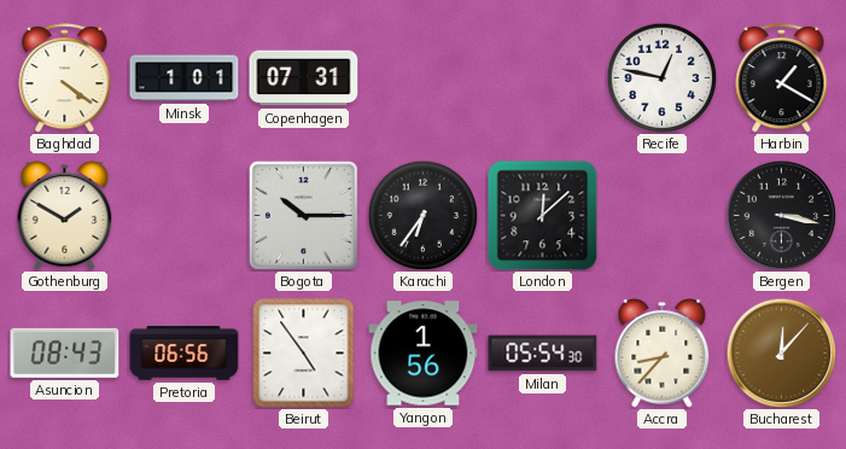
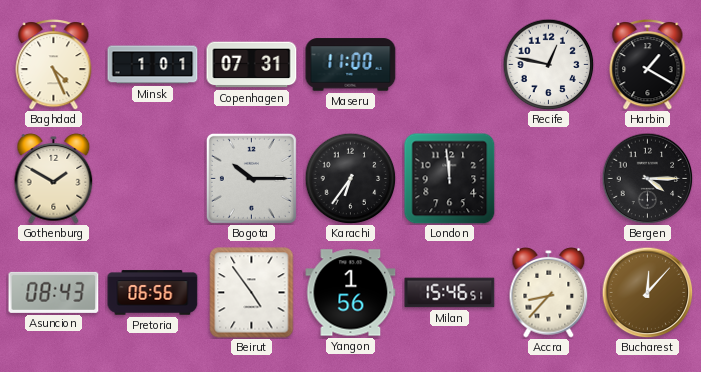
Baghdad: 4:21 -> 4:26
Maseru: none -> 11:00
London: 12:08 -> 11:59
Bergen: 3:17 -> 4:15
Milan: 05:54 -> 15:46
